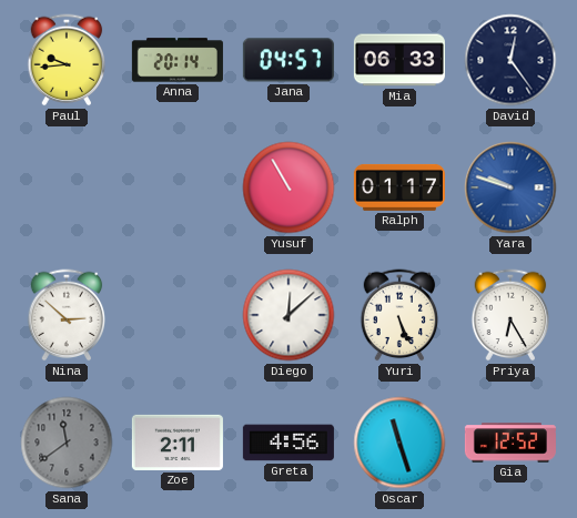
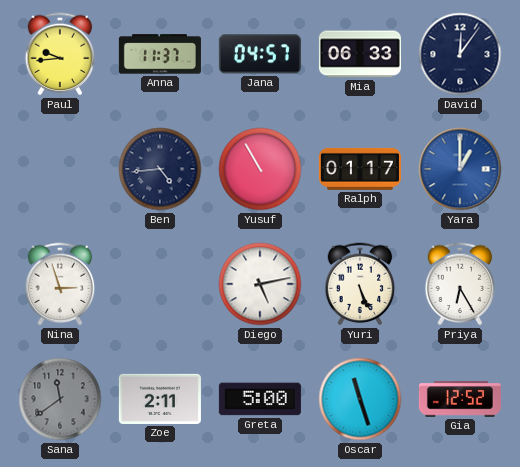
Anna: 20:14 -> 11:37
David: 12:24 -> 12:06
Ben: none -> 4:44
Yara: 9:48 -> 1:00
Nina: 2:52 -> 2:57
Diego: 12:08 -> 5:13
Greta: 4:56 -> 5:00
